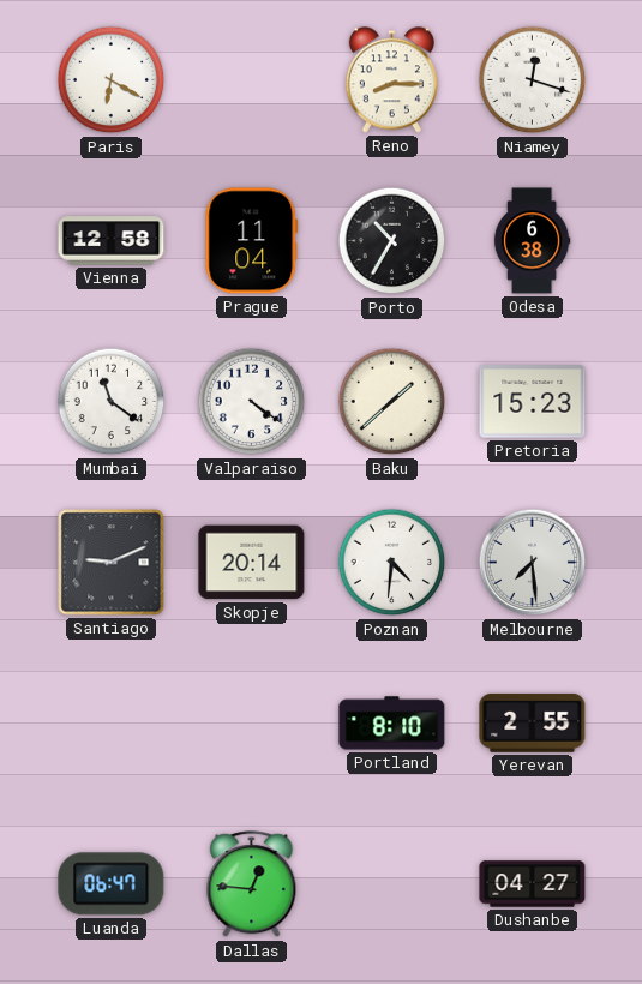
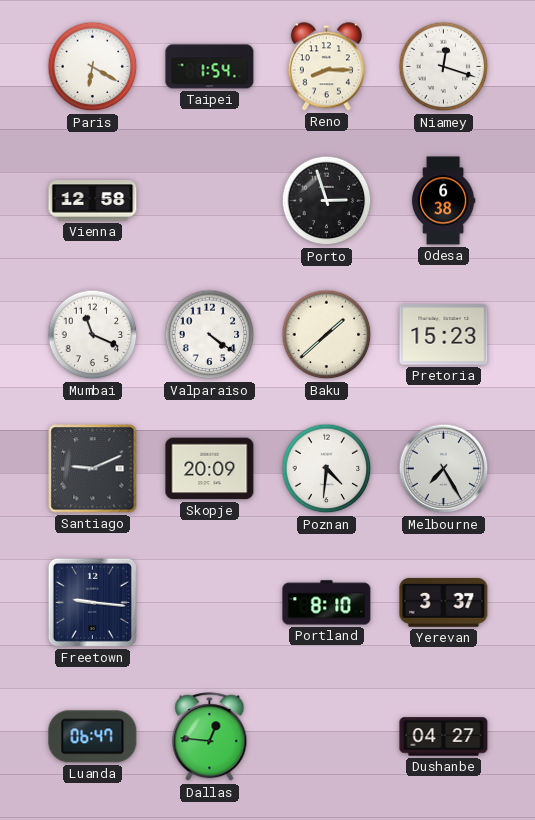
Taipei: none -> 1:54
Prague: 11:04 -> none
Porto: 10:35 -> 2:57
Mumbai: 11:21 -> 11:19
Skopje: 20:14 -> 20:09
Melbourne: 7:29 -> 7:25
Freetown: none -> 9:16
Yerevan: 2:55 -> 3:37
